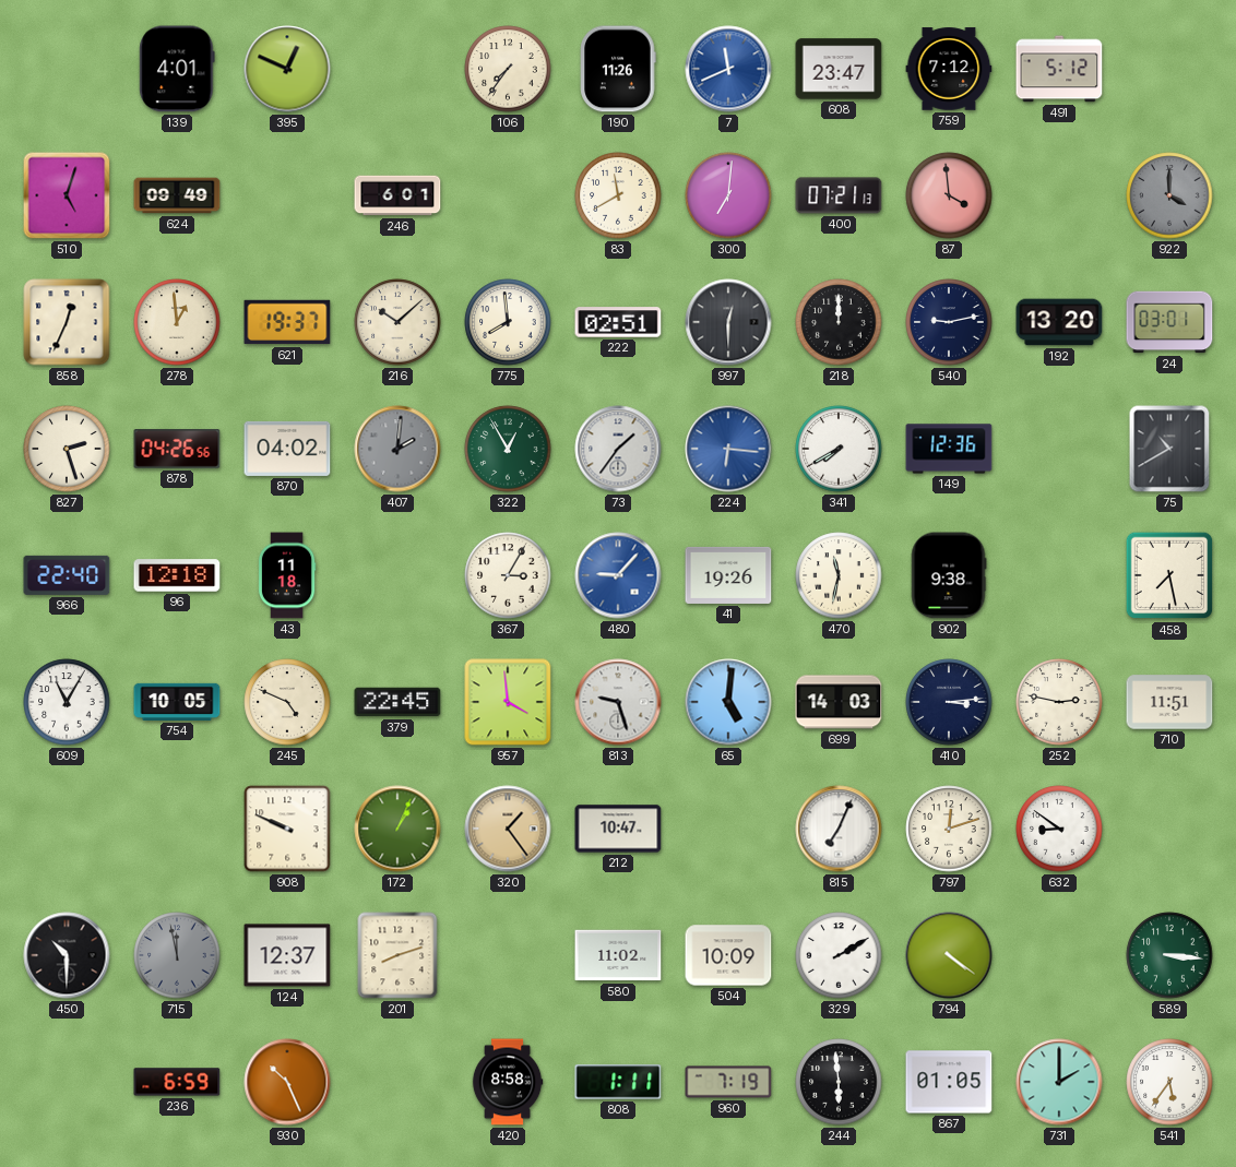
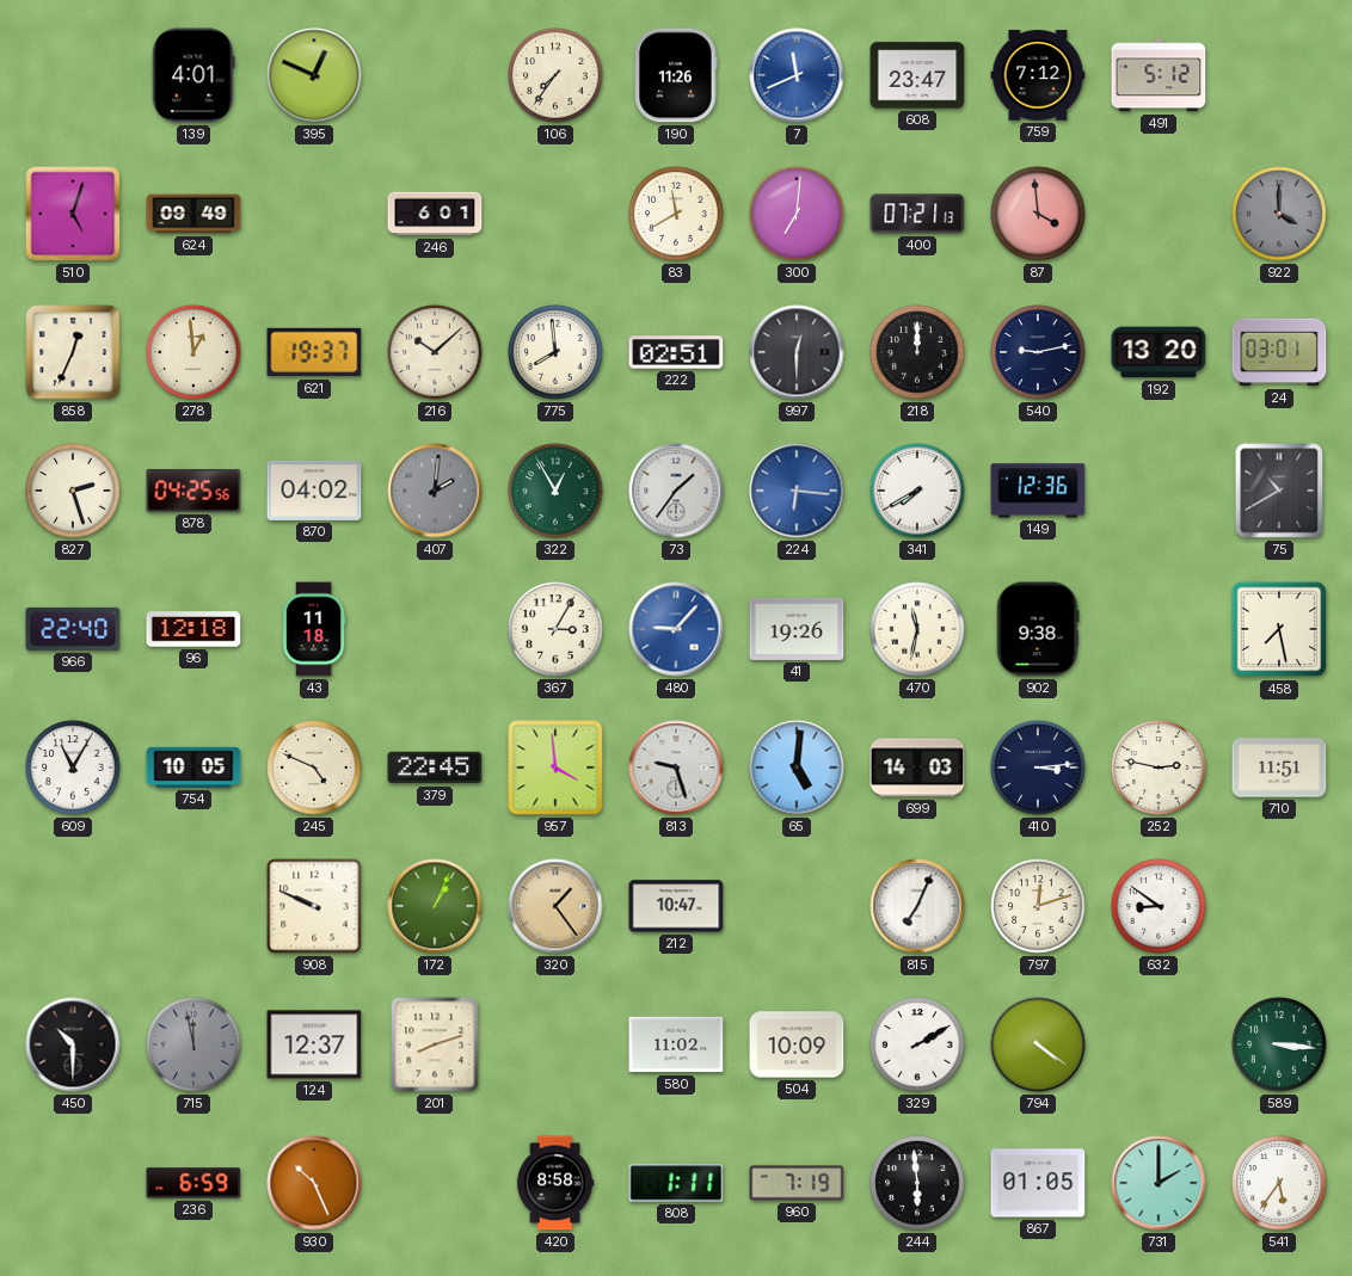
878: 04:26 -> 04:25
